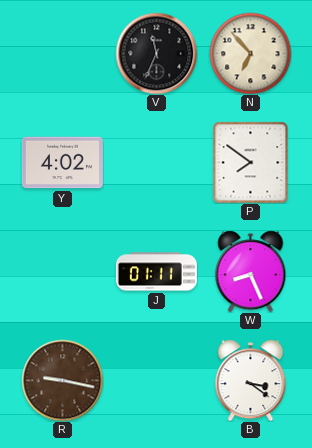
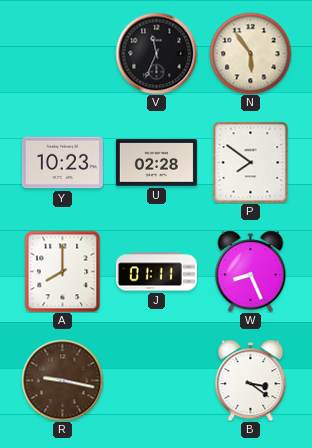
N: 6:53 -> 5:54
Y: 4:02 -> 10:23
U: none -> 02:28
A: none -> 8:00
